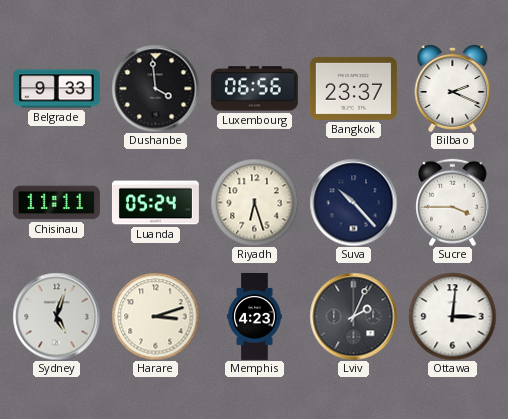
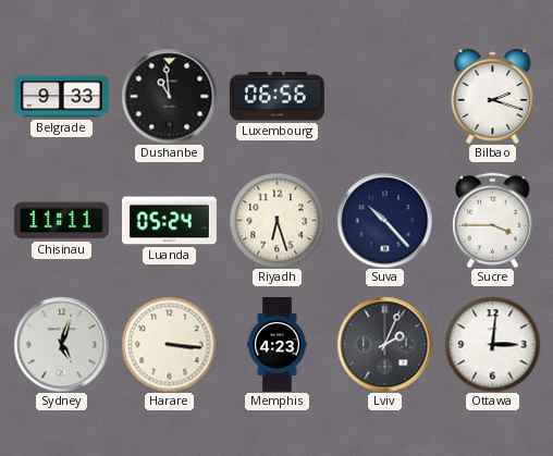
Dushanbe: 3:59 -> 10:59
Bangkok: 23:37 -> none
Bilbao: 2:19 -> 2:18
Harare: 3:12 -> 3:16
